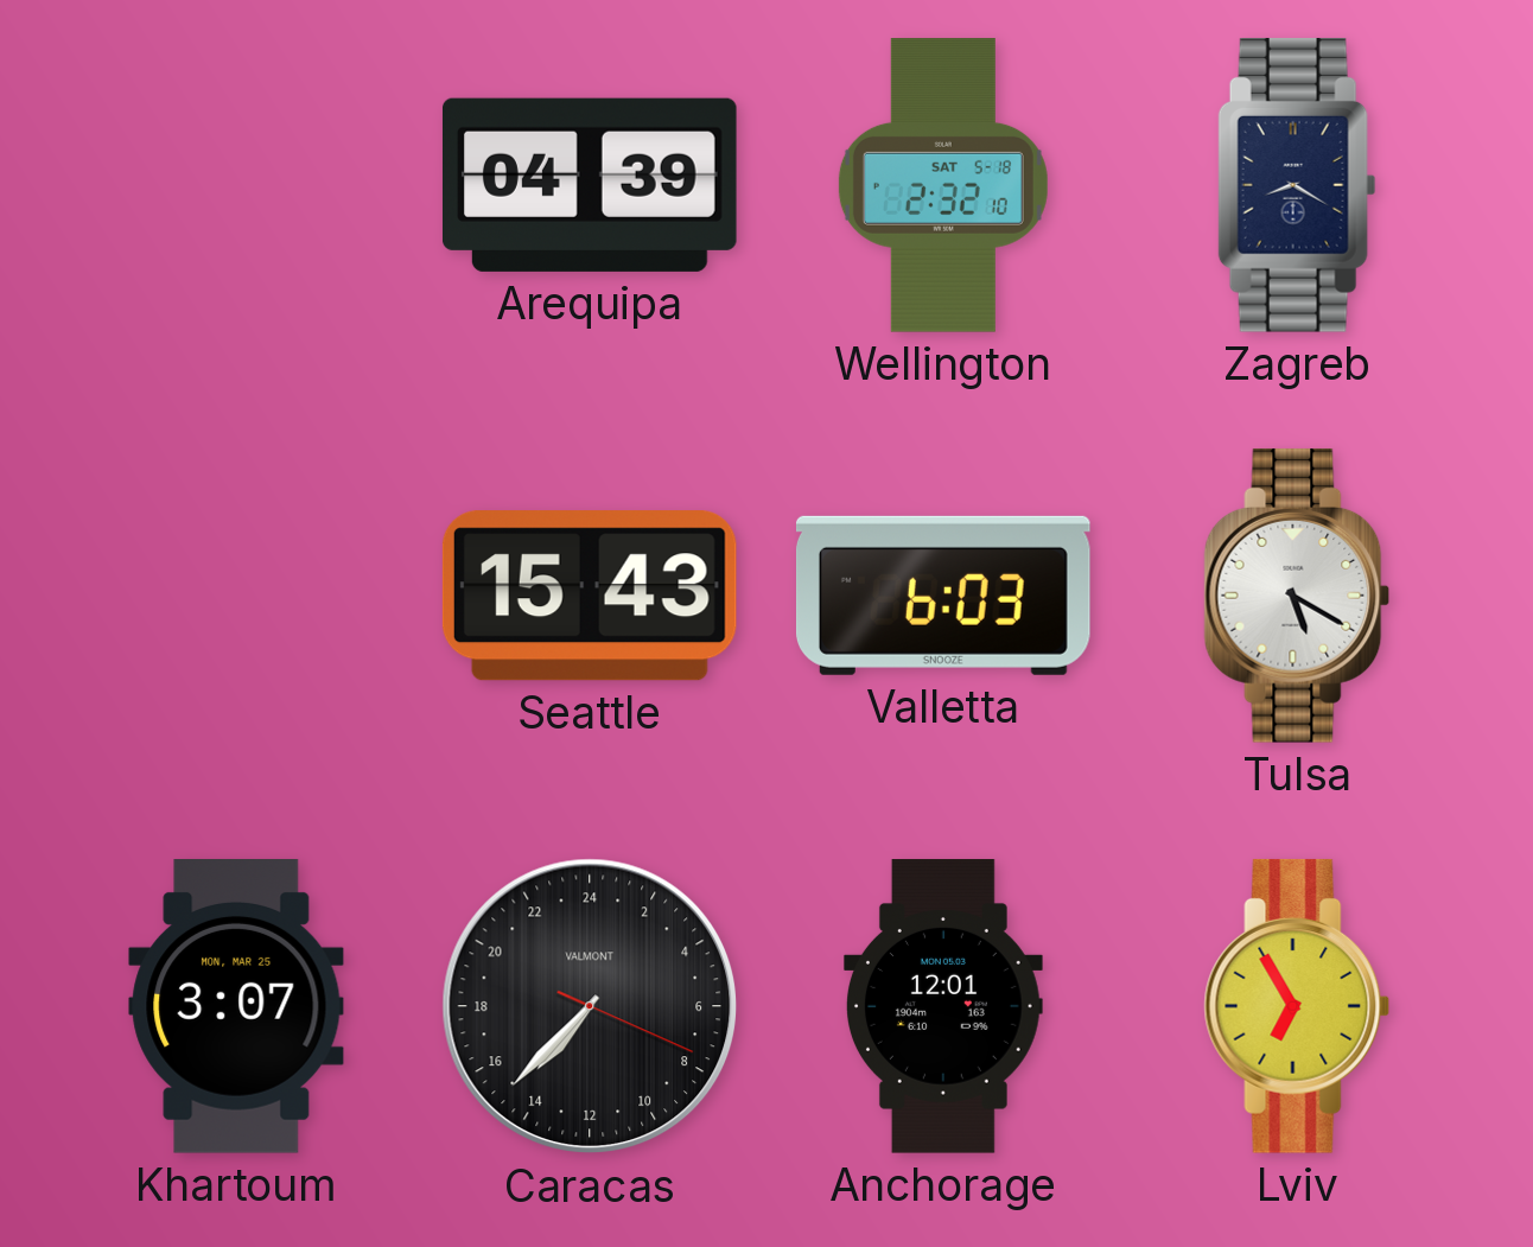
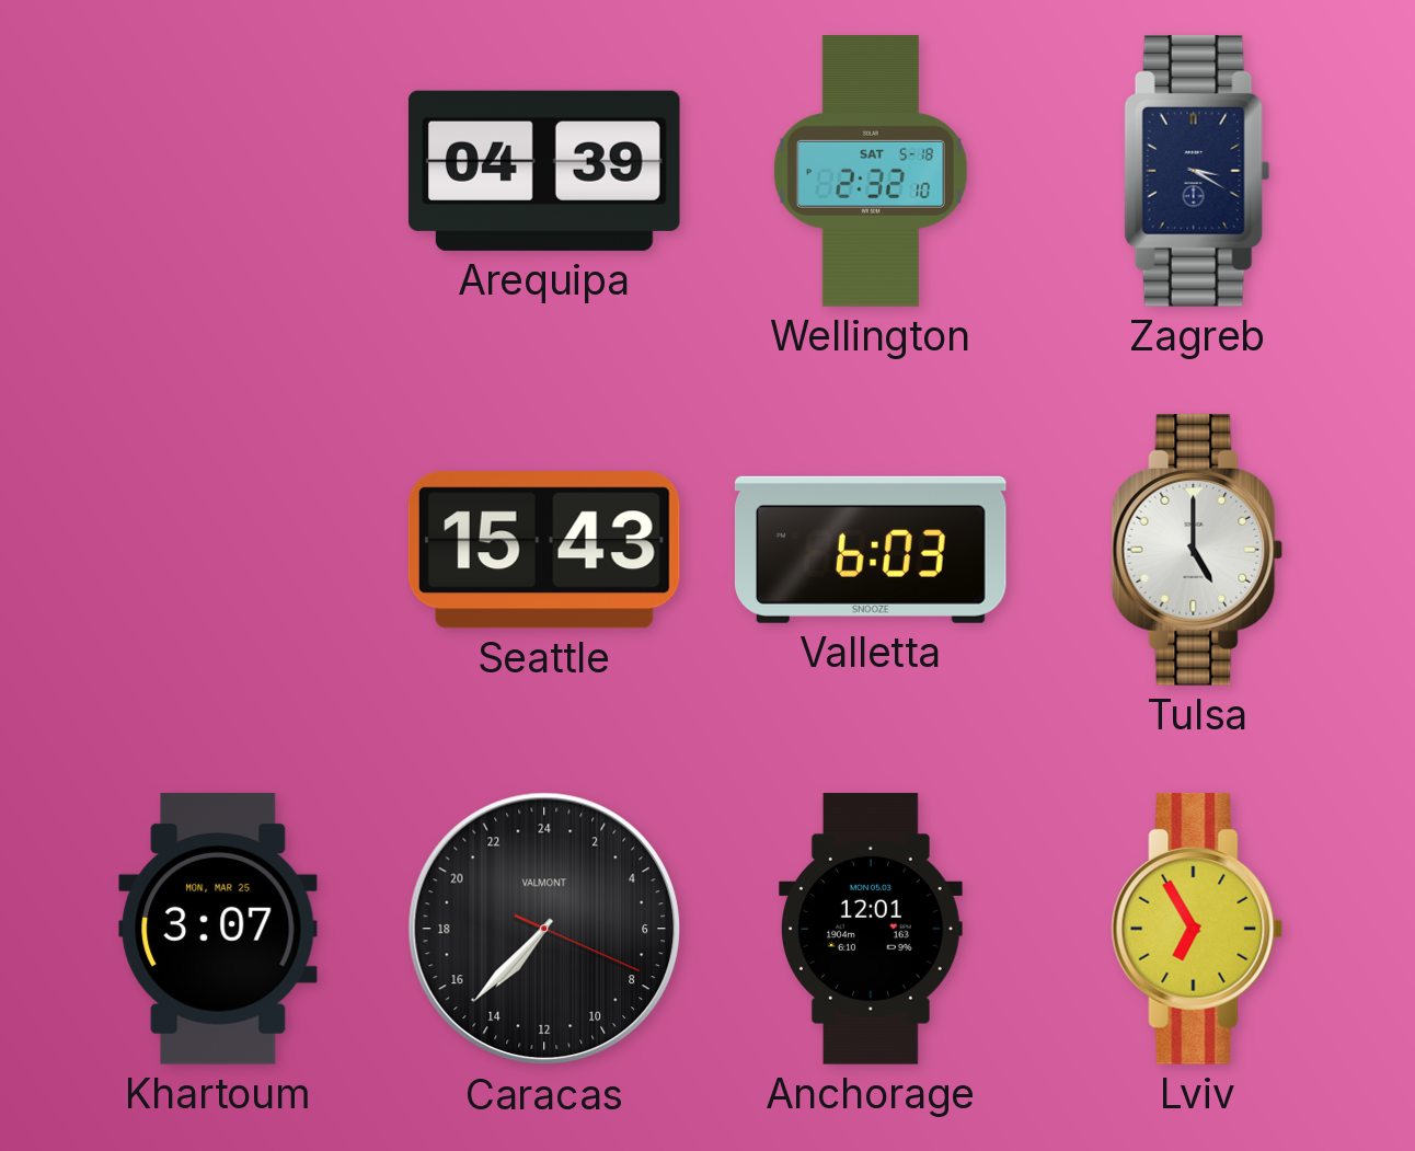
Zagreb: 8:20 -> 3:20
Tulsa: 5:20 -> 5:00
